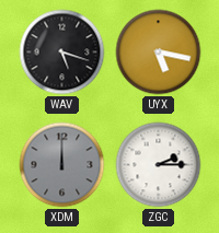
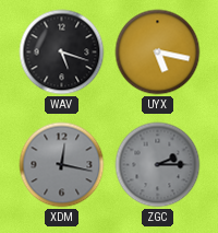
XDM: 12:00 -> 12:17
ZGC dial: white -> grey
